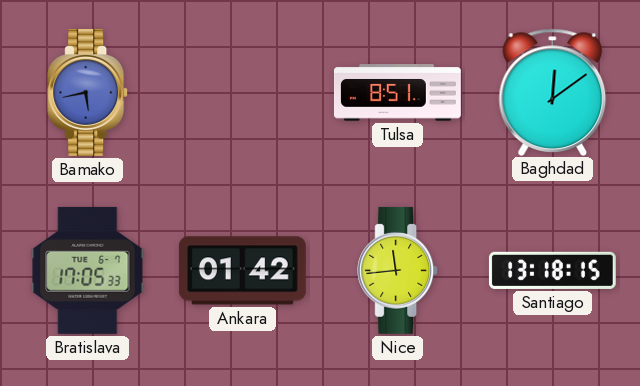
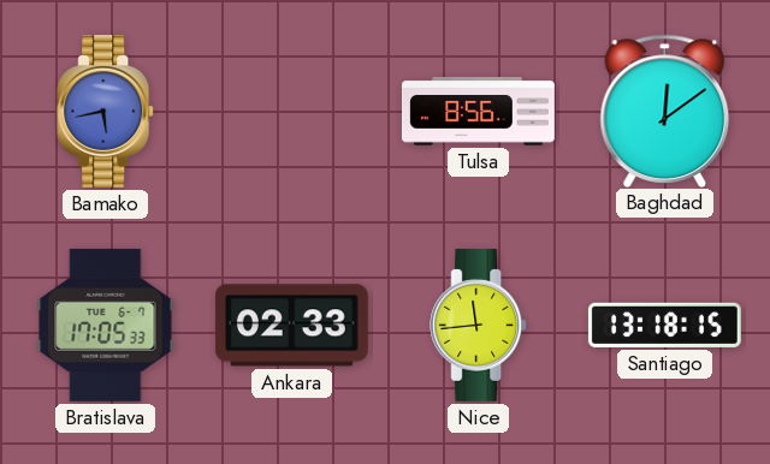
Tulsa: 8:51 -> 8:56
Ankara: 01:42 -> 02:33
